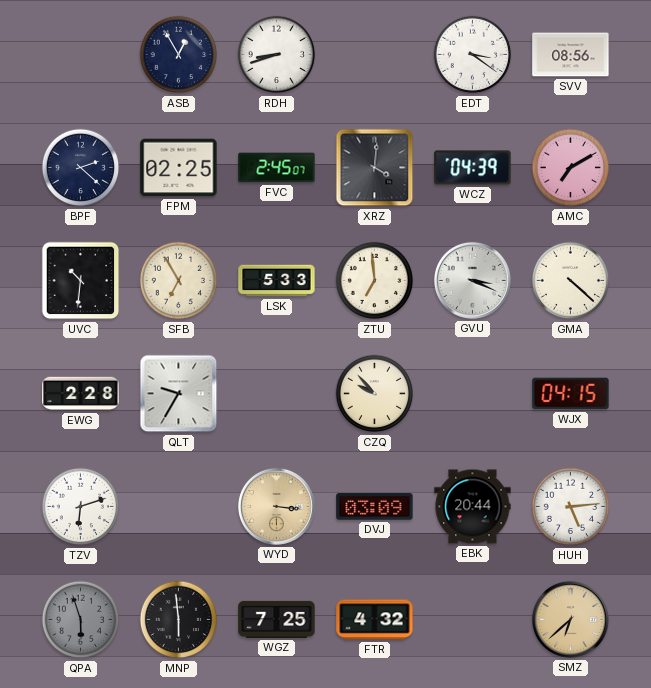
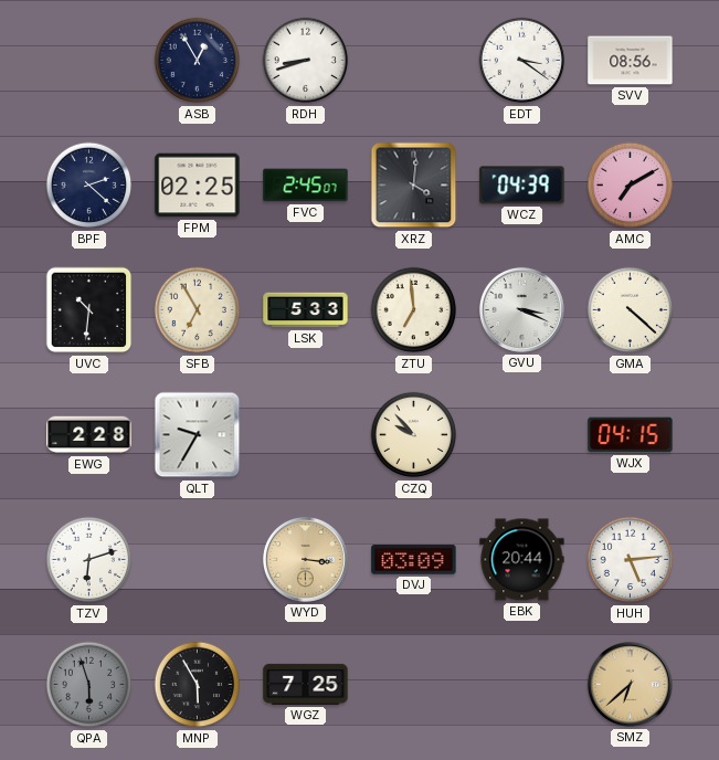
MNP: 5:59 -> 5:55
FTR: 4:32 -> none
